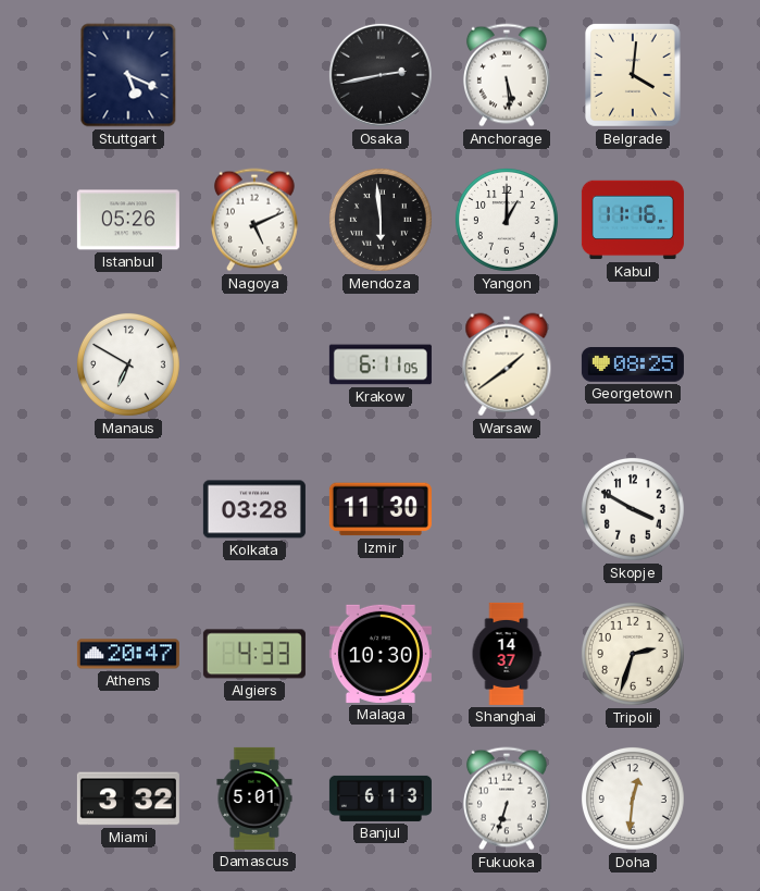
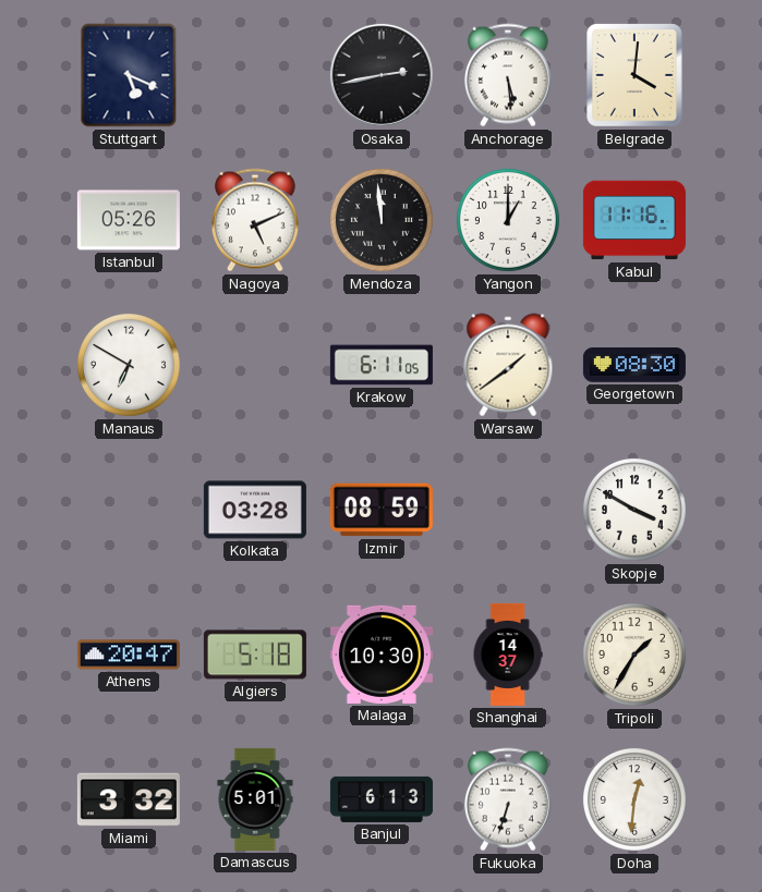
Mendoza: 5:59 -> 11:59
Georgetown: 08:25 -> 08:30
Izmir: 11:30 -> 08:59
Algiers: 4:33 -> 5:18
Tripoli: 2:33 -> 1:35
